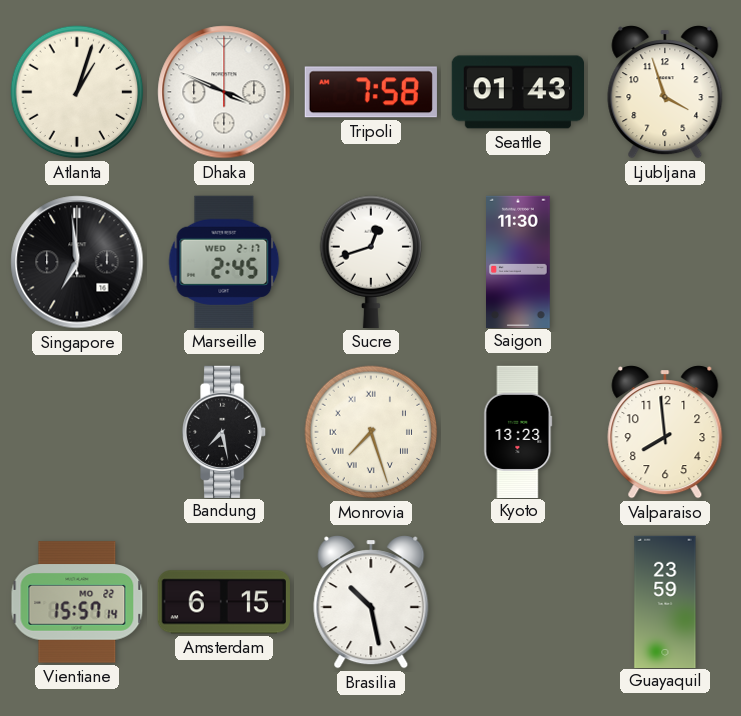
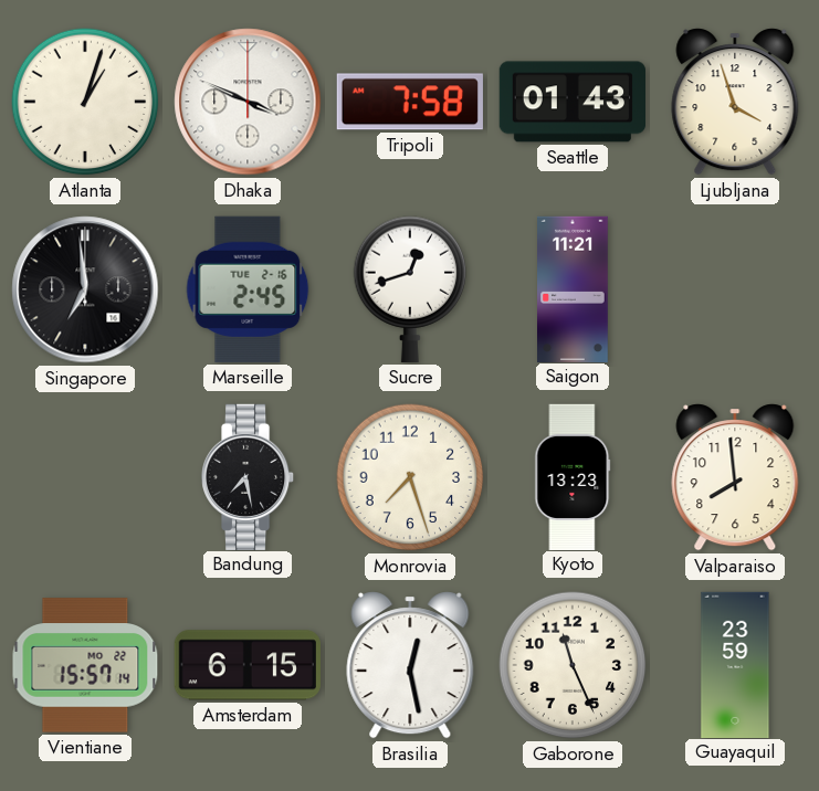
Marseille date: WED 2-17 -> TUE 2-16
Saigon: 11:30 -> 11:21
Monrovia numerals: Roman -> Arabic
Brasilia: 10:28 -> 12:28
Gaborone: none -> 11:26
